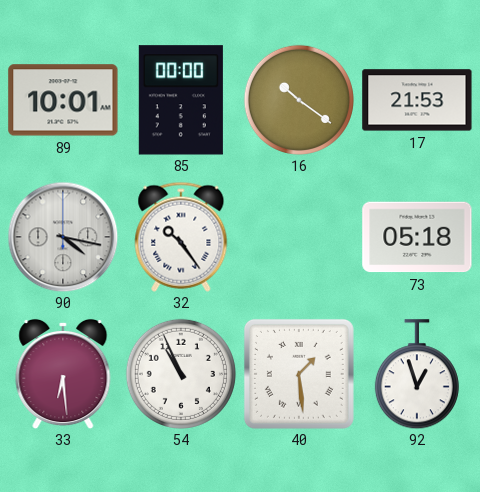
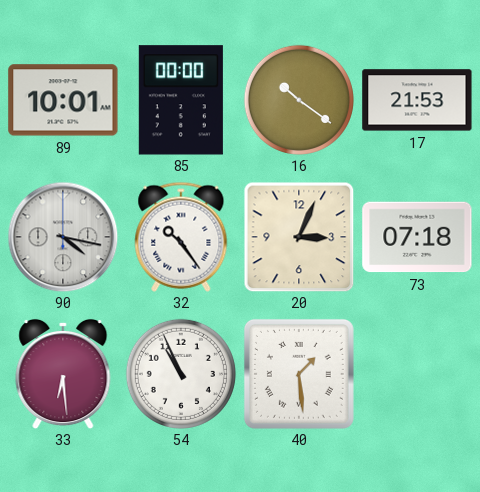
20: none -> 3:04
73: 05:18 -> 07:18
92: 12:57 -> none
